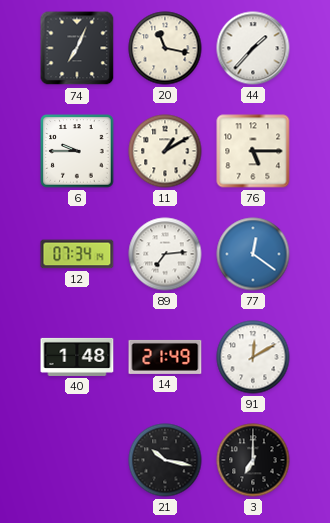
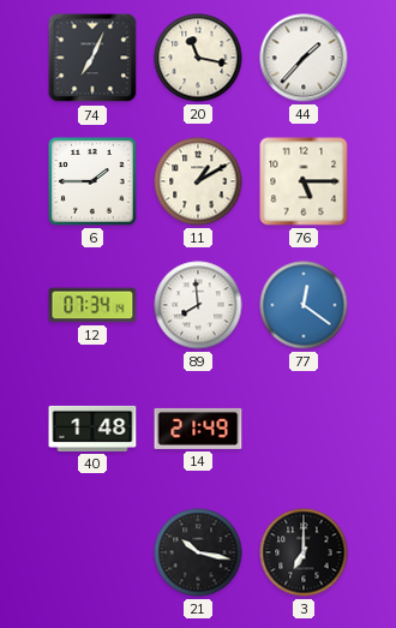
6: 9:45 -> 1:45
89: 7:14 -> 7:59
91: 12:10 -> none
